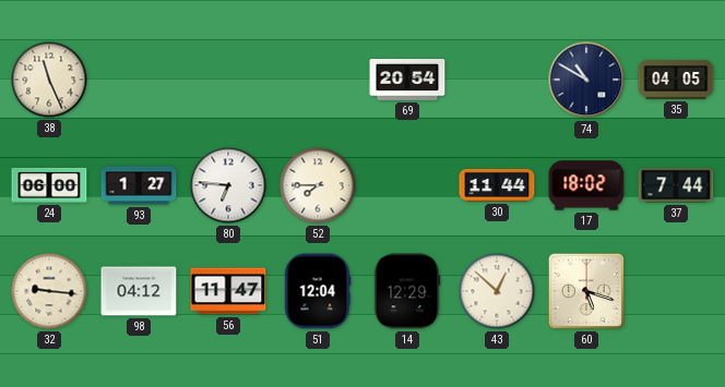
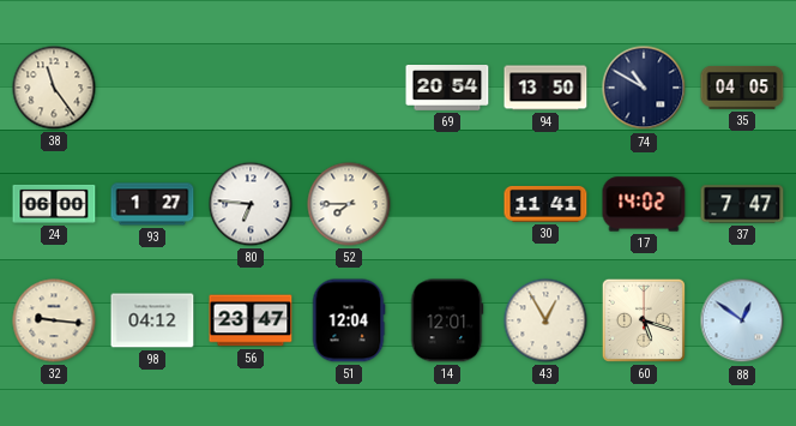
38: 11:26 -> 11:24
94: none -> 13:50
30: 11:44 -> 11:41
17: 18:02 -> 14:02
37: 7:44 -> 7:47
56: 11:47 -> 23:47
14: 12:29 -> 12:01
43: 12:52 -> 12:55
88: none -> 12:51
